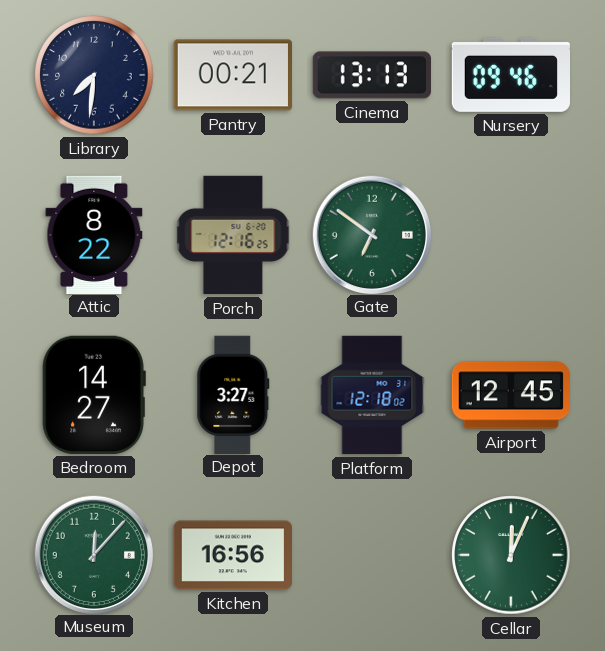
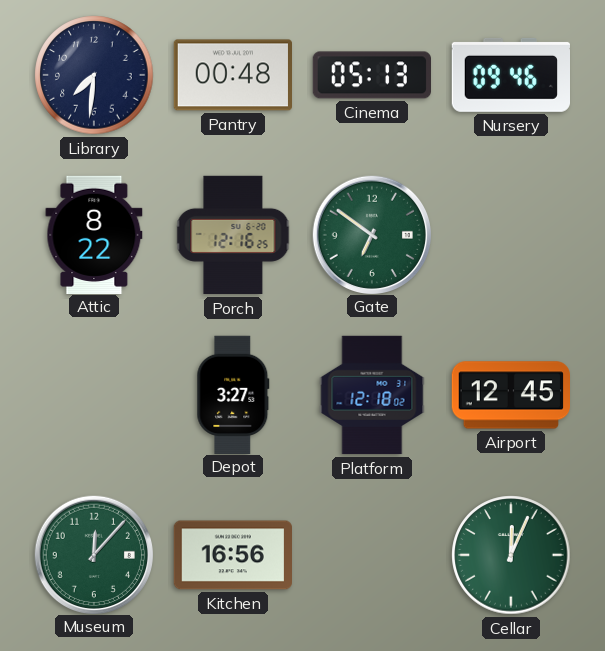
Pantry: 00:21 -> 00:48
Cinema: 13:13 -> 05:13
Bedroom: 14:27 -> none
